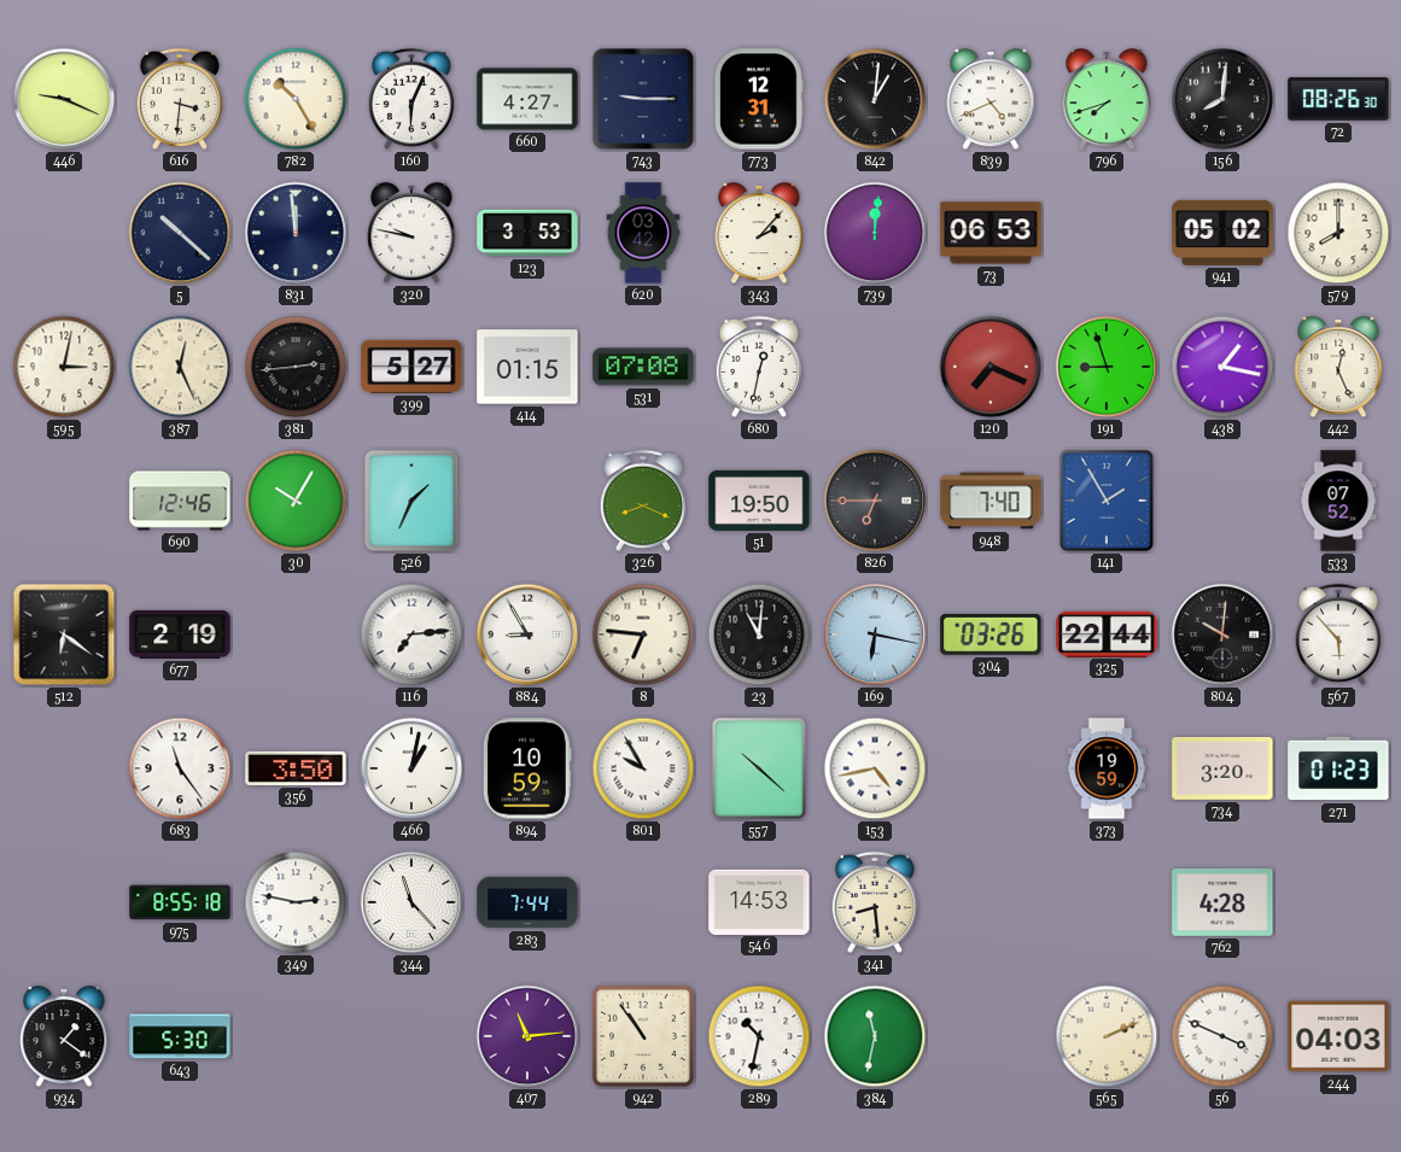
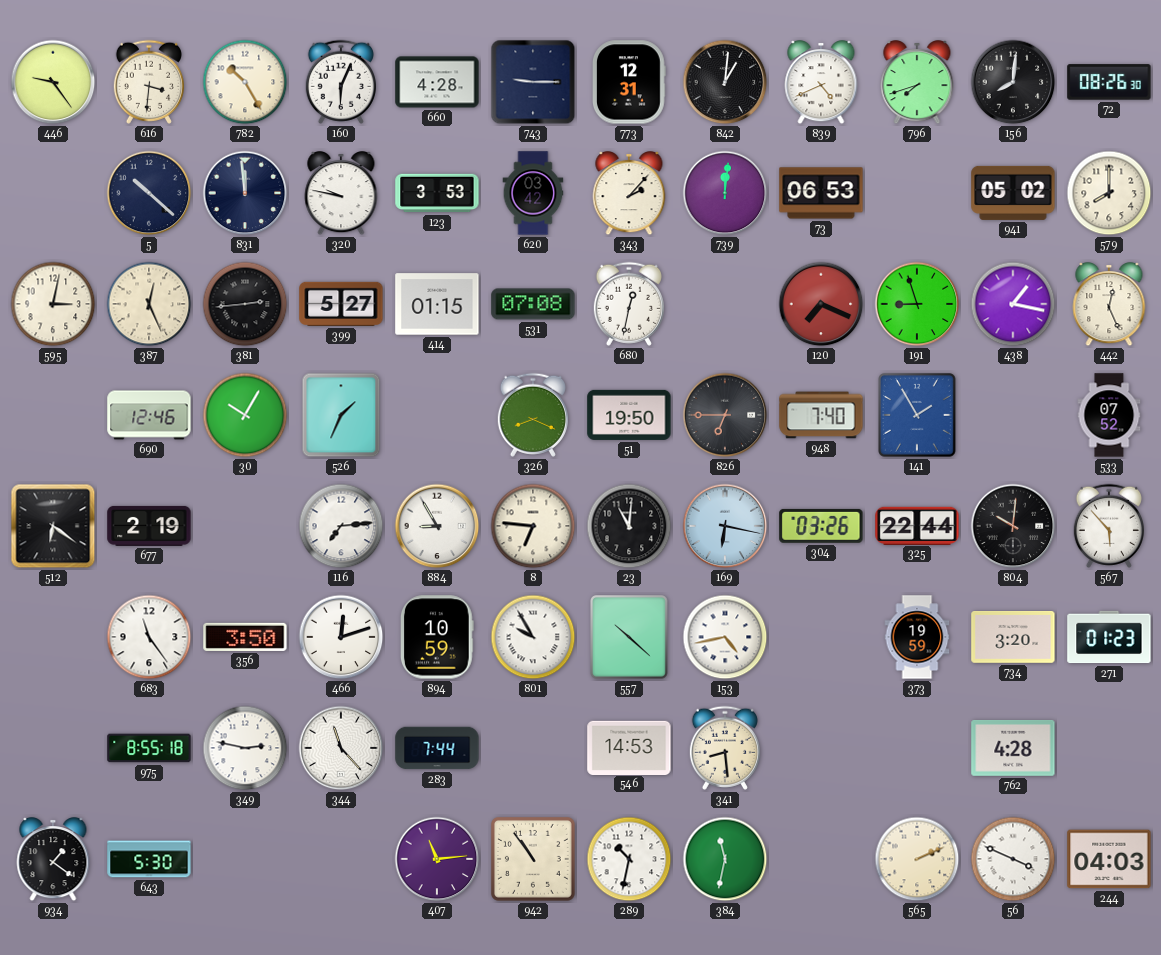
446: 9:19 -> 9:24
660: 4:27 -> 4:28
466: 1:02 -> 12:12
